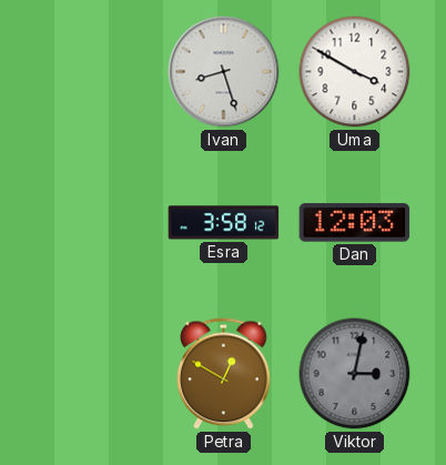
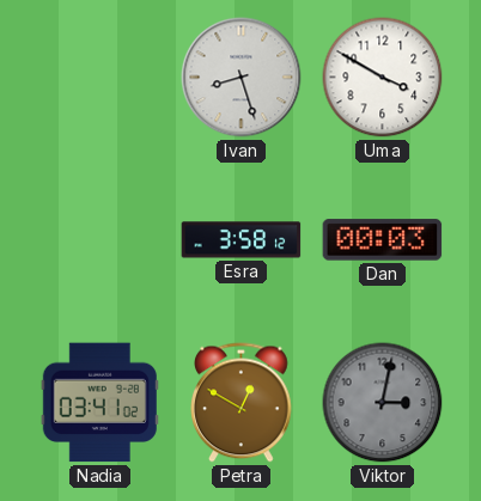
Dan: 12:03 -> 00:03
Nadia: none -> 03:41
